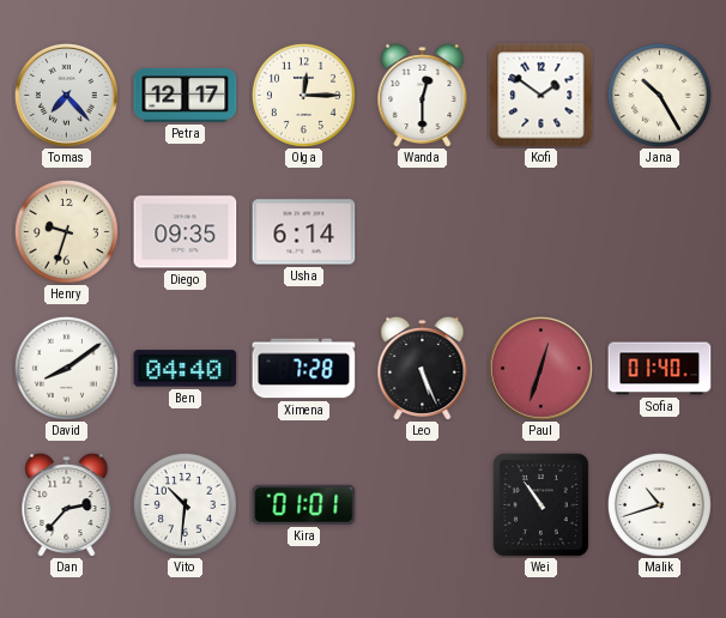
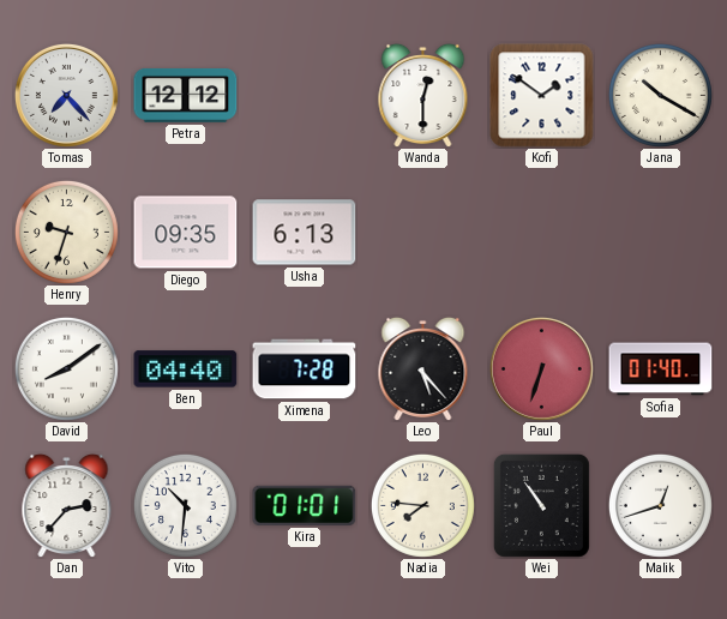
Petra: 12:17 -> 12:12
Olga: 12:15 -> none
Jana: 10:25 -> 10:20
Usha: 6:14 -> 6:13
Leo: 5:26 -> 5:23
Paul: 12:33 -> 6:33
Nadia: none -> 7:46
Malik: 10:42 -> 12:42
